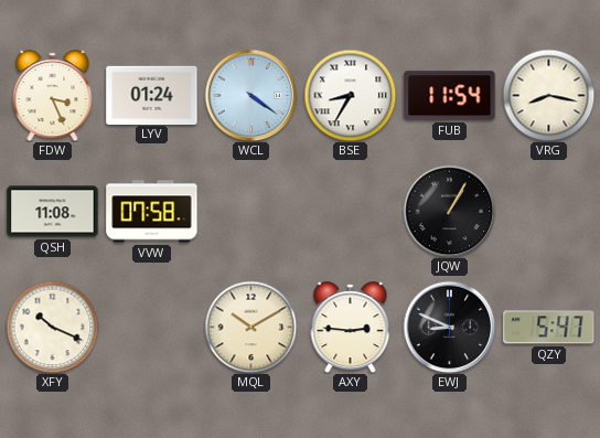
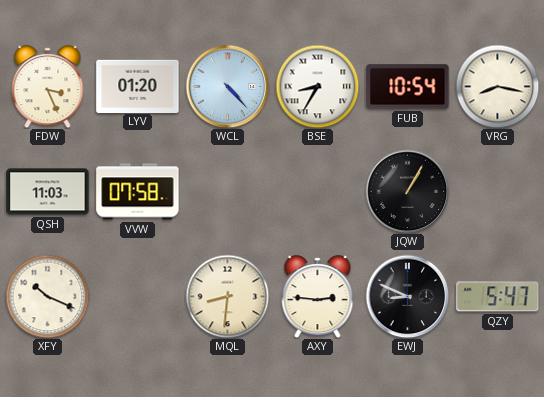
LYV: 01:24 -> 01:20
WCL: 4:21 -> 4:23
FUB: 11:54 -> 10:54
QSH: 11:08 -> 11:03
MQL: 10:10 -> 8:31
